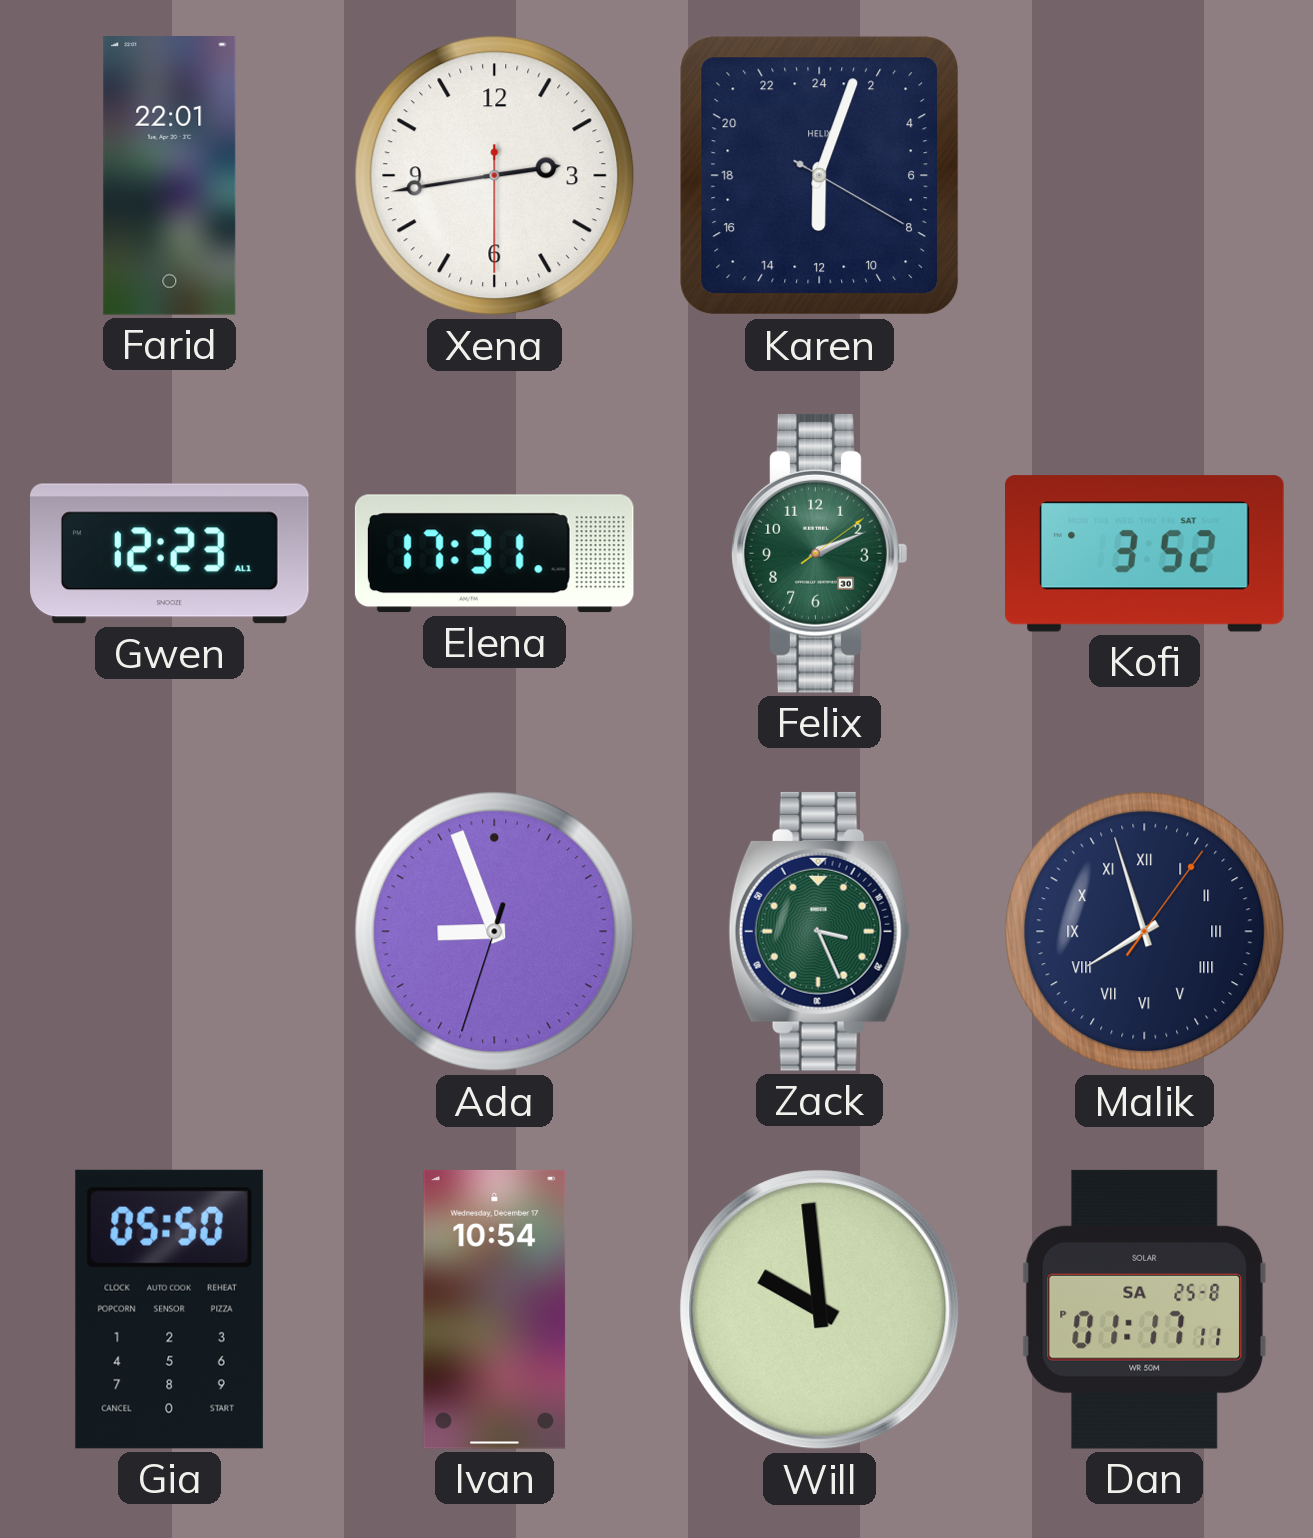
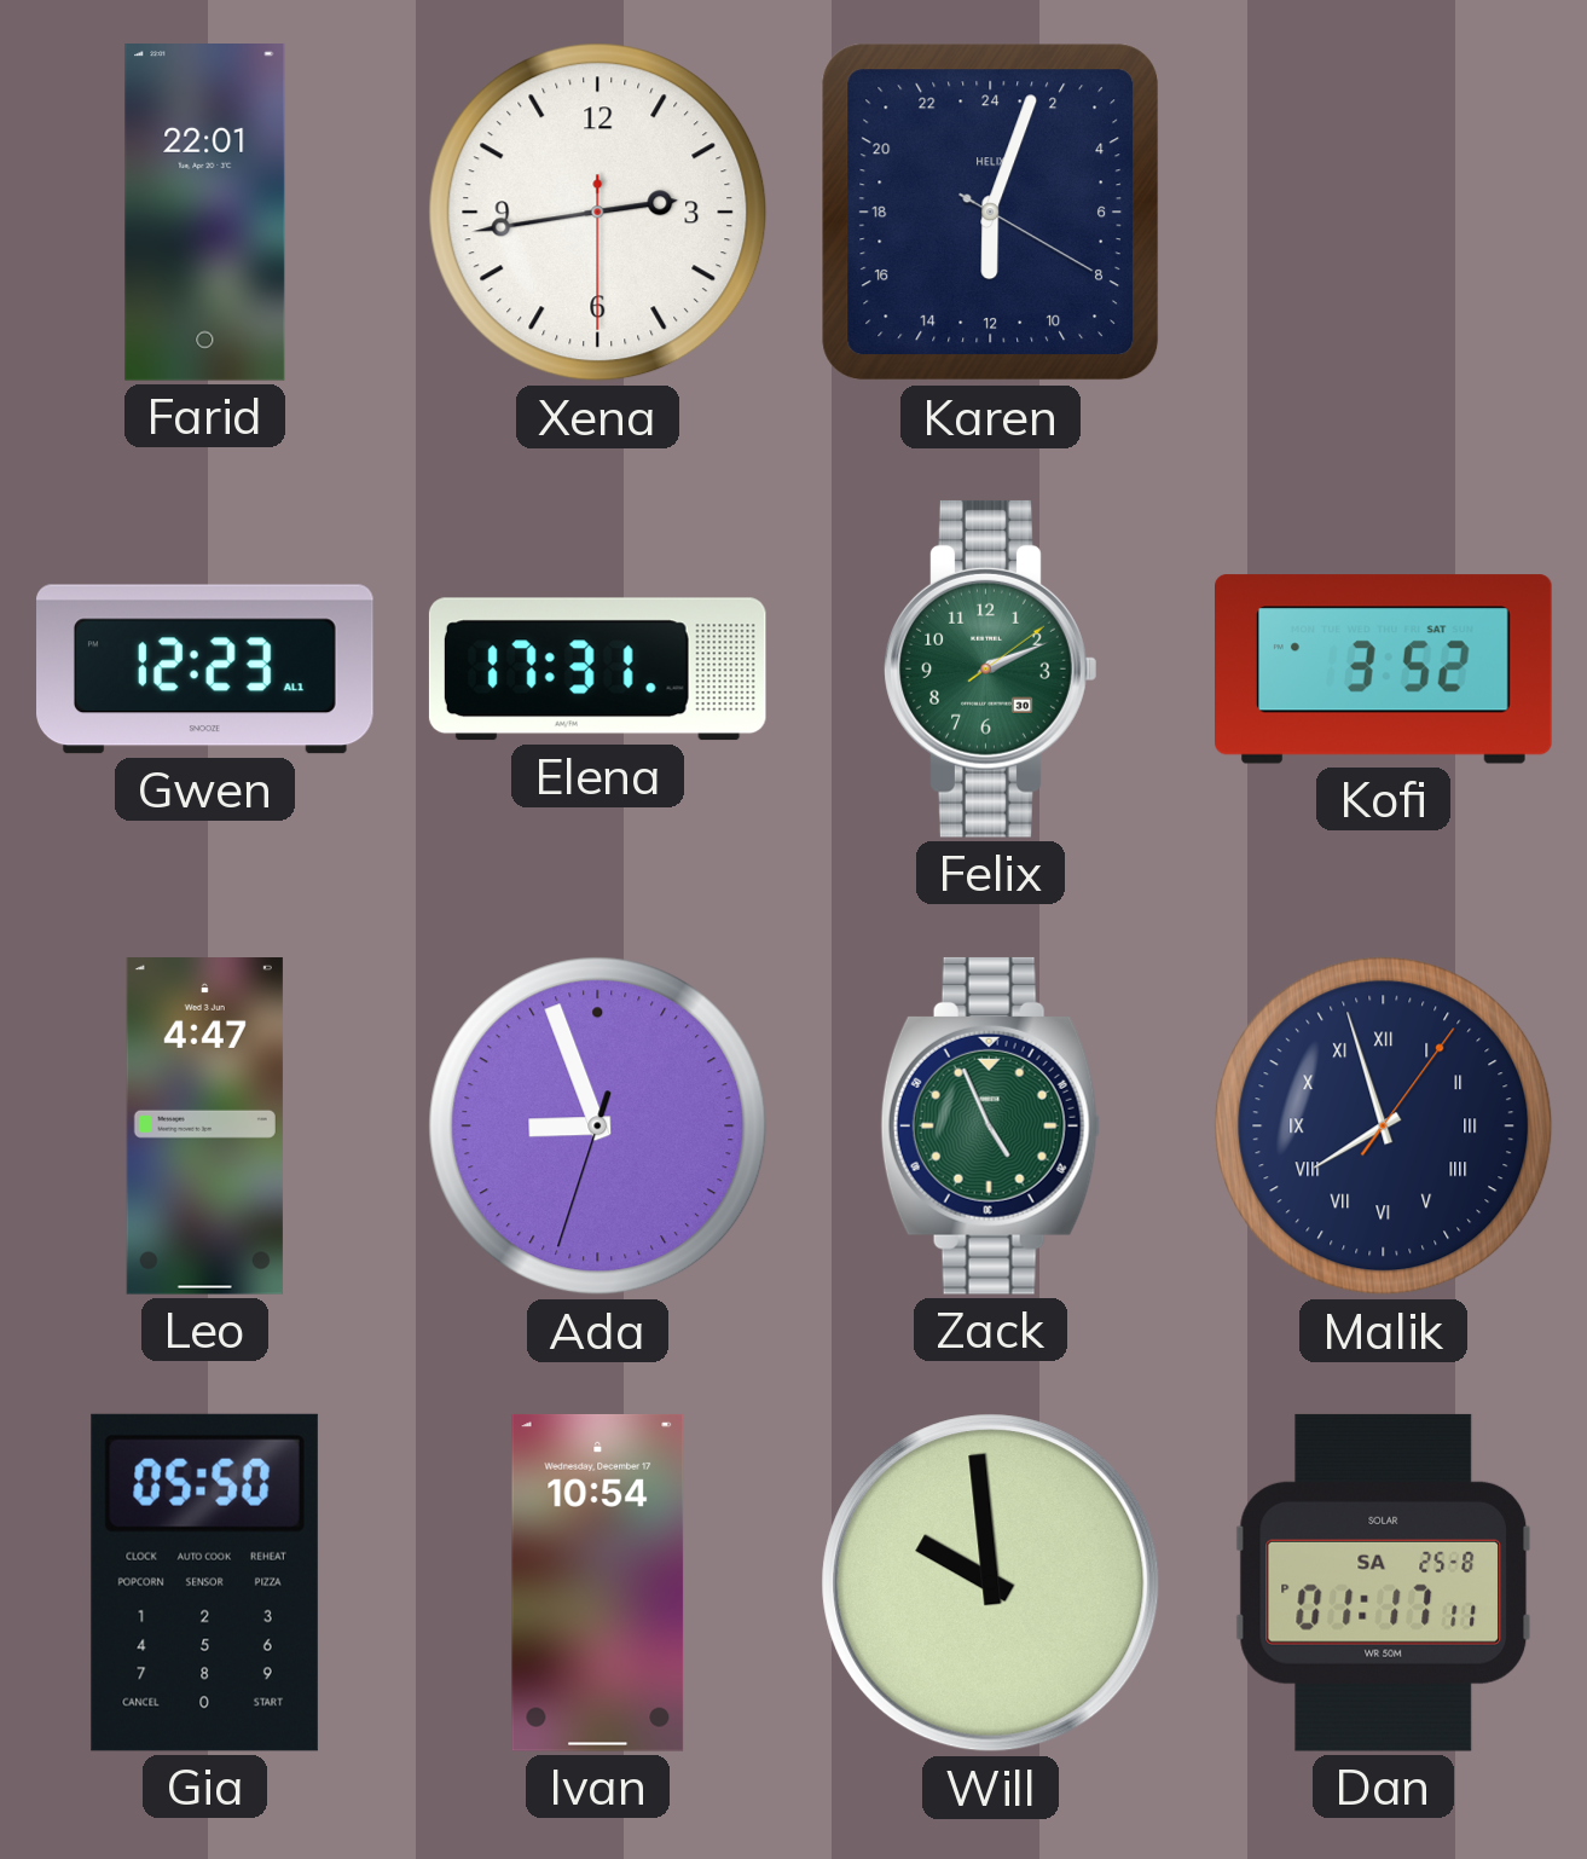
Leo: none -> 4:47
Zack: 3:26 -> 4:56
